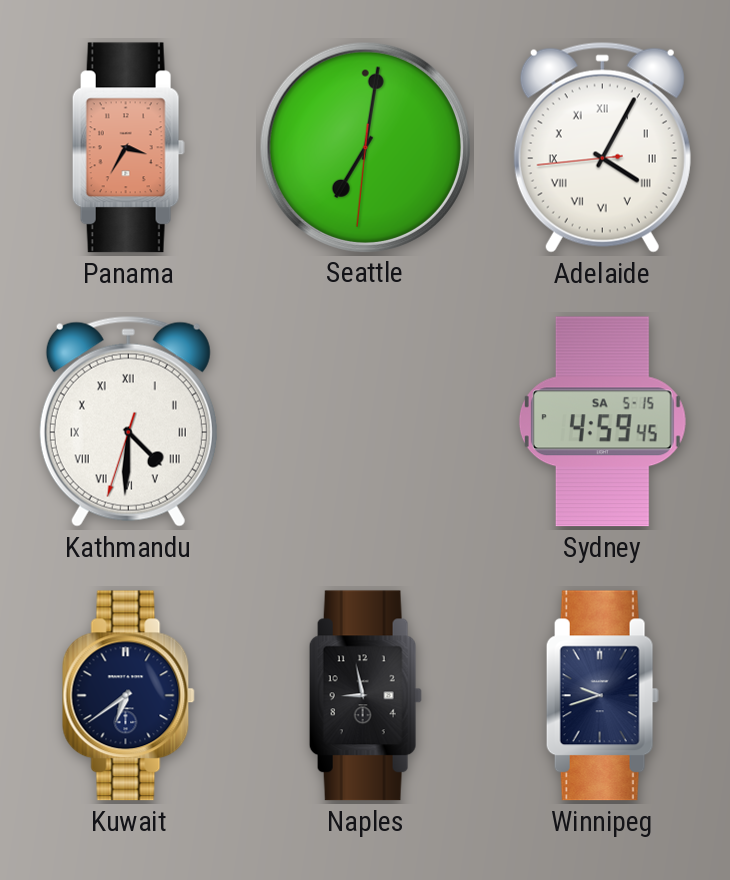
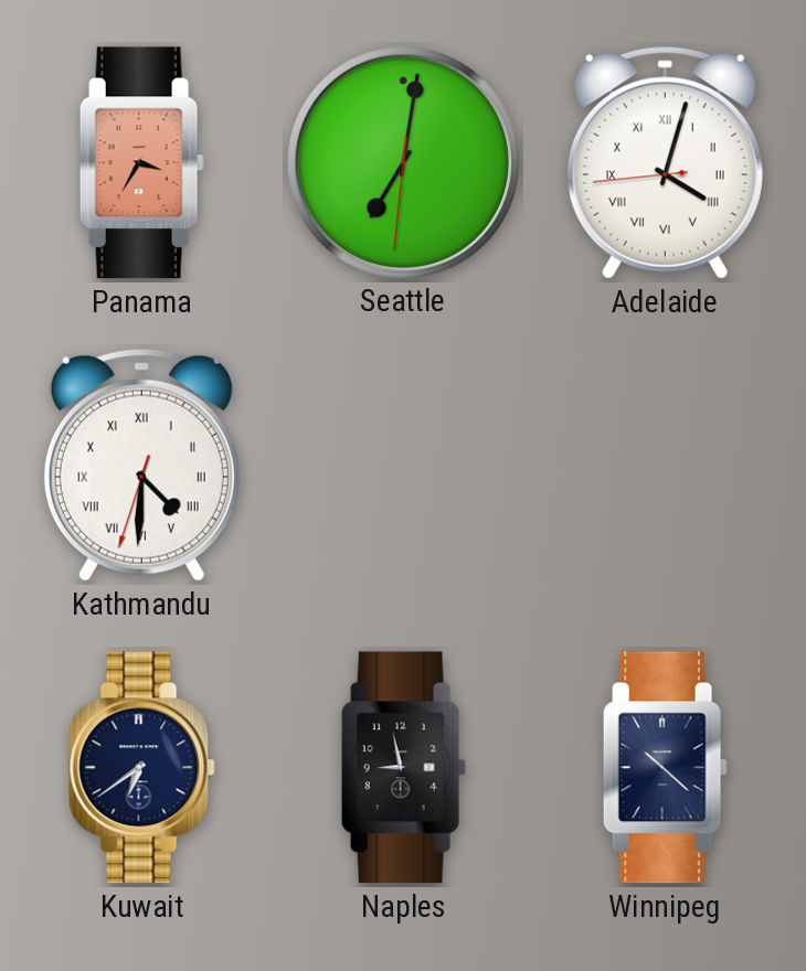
Adelaide: 4:04 -> 4:02
Sydney: 4:59 -> none
Winnipeg: 9:42 -> 10:22
